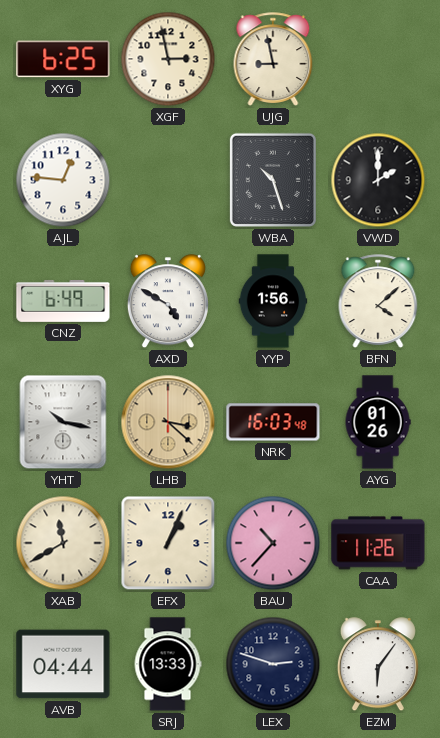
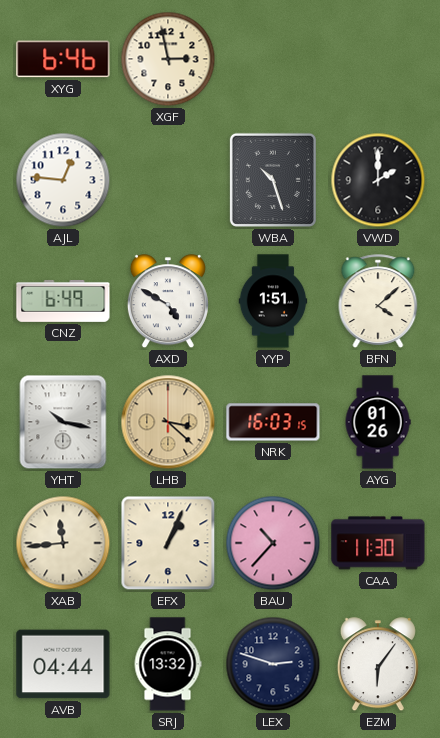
XYG: 6:25 -> 6:46
UJG: 8:58 -> none
YYP: 1:56 -> 1:51
NRK: 16:03:48 -> 16:03:15
XAB: 11:40 -> 11:44
CAA: 11:26 -> 11:30
SRJ: 13:33 -> 13:32
